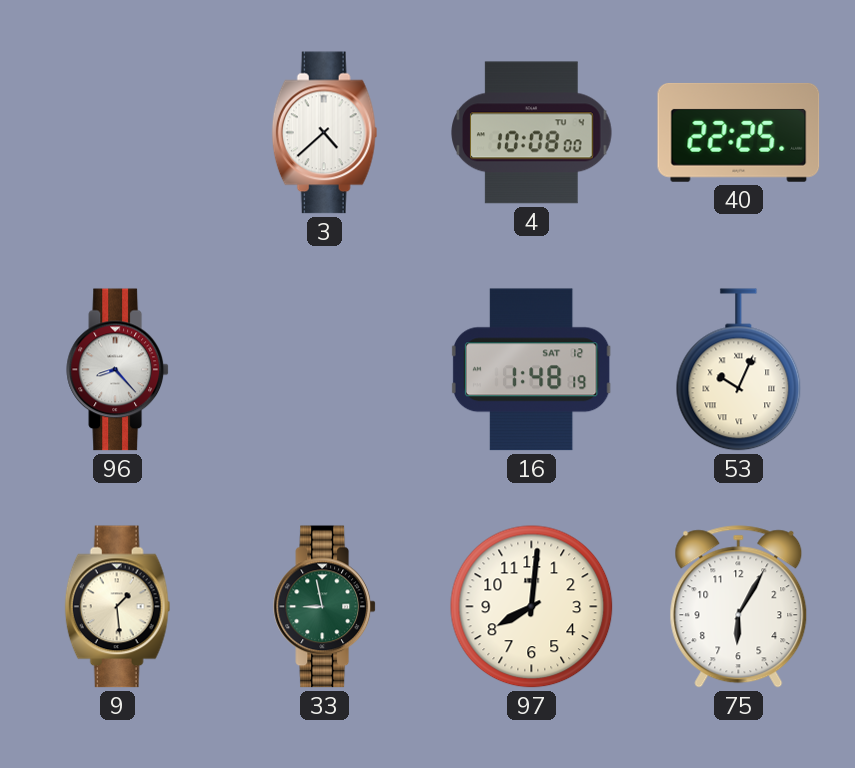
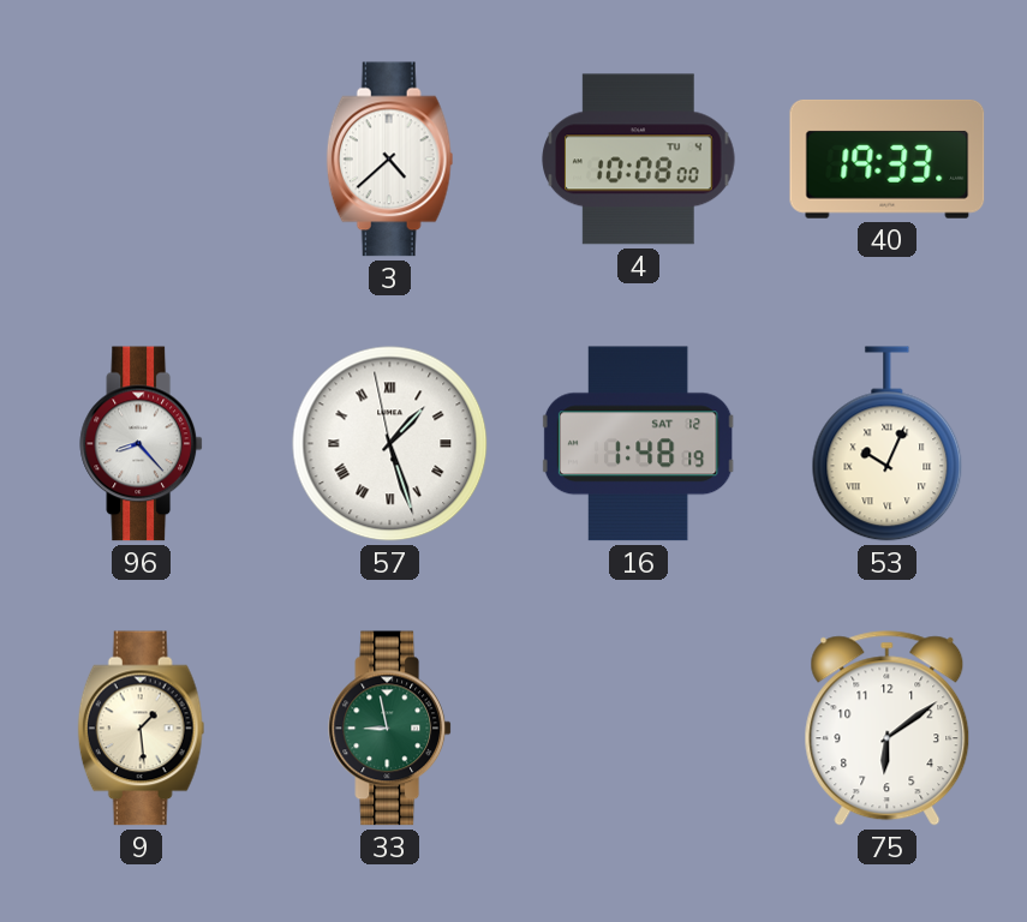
40: 22:25 -> 19:33
57: none -> 1:26
97: 8:01 -> none
75: 6:05 -> 6:09
